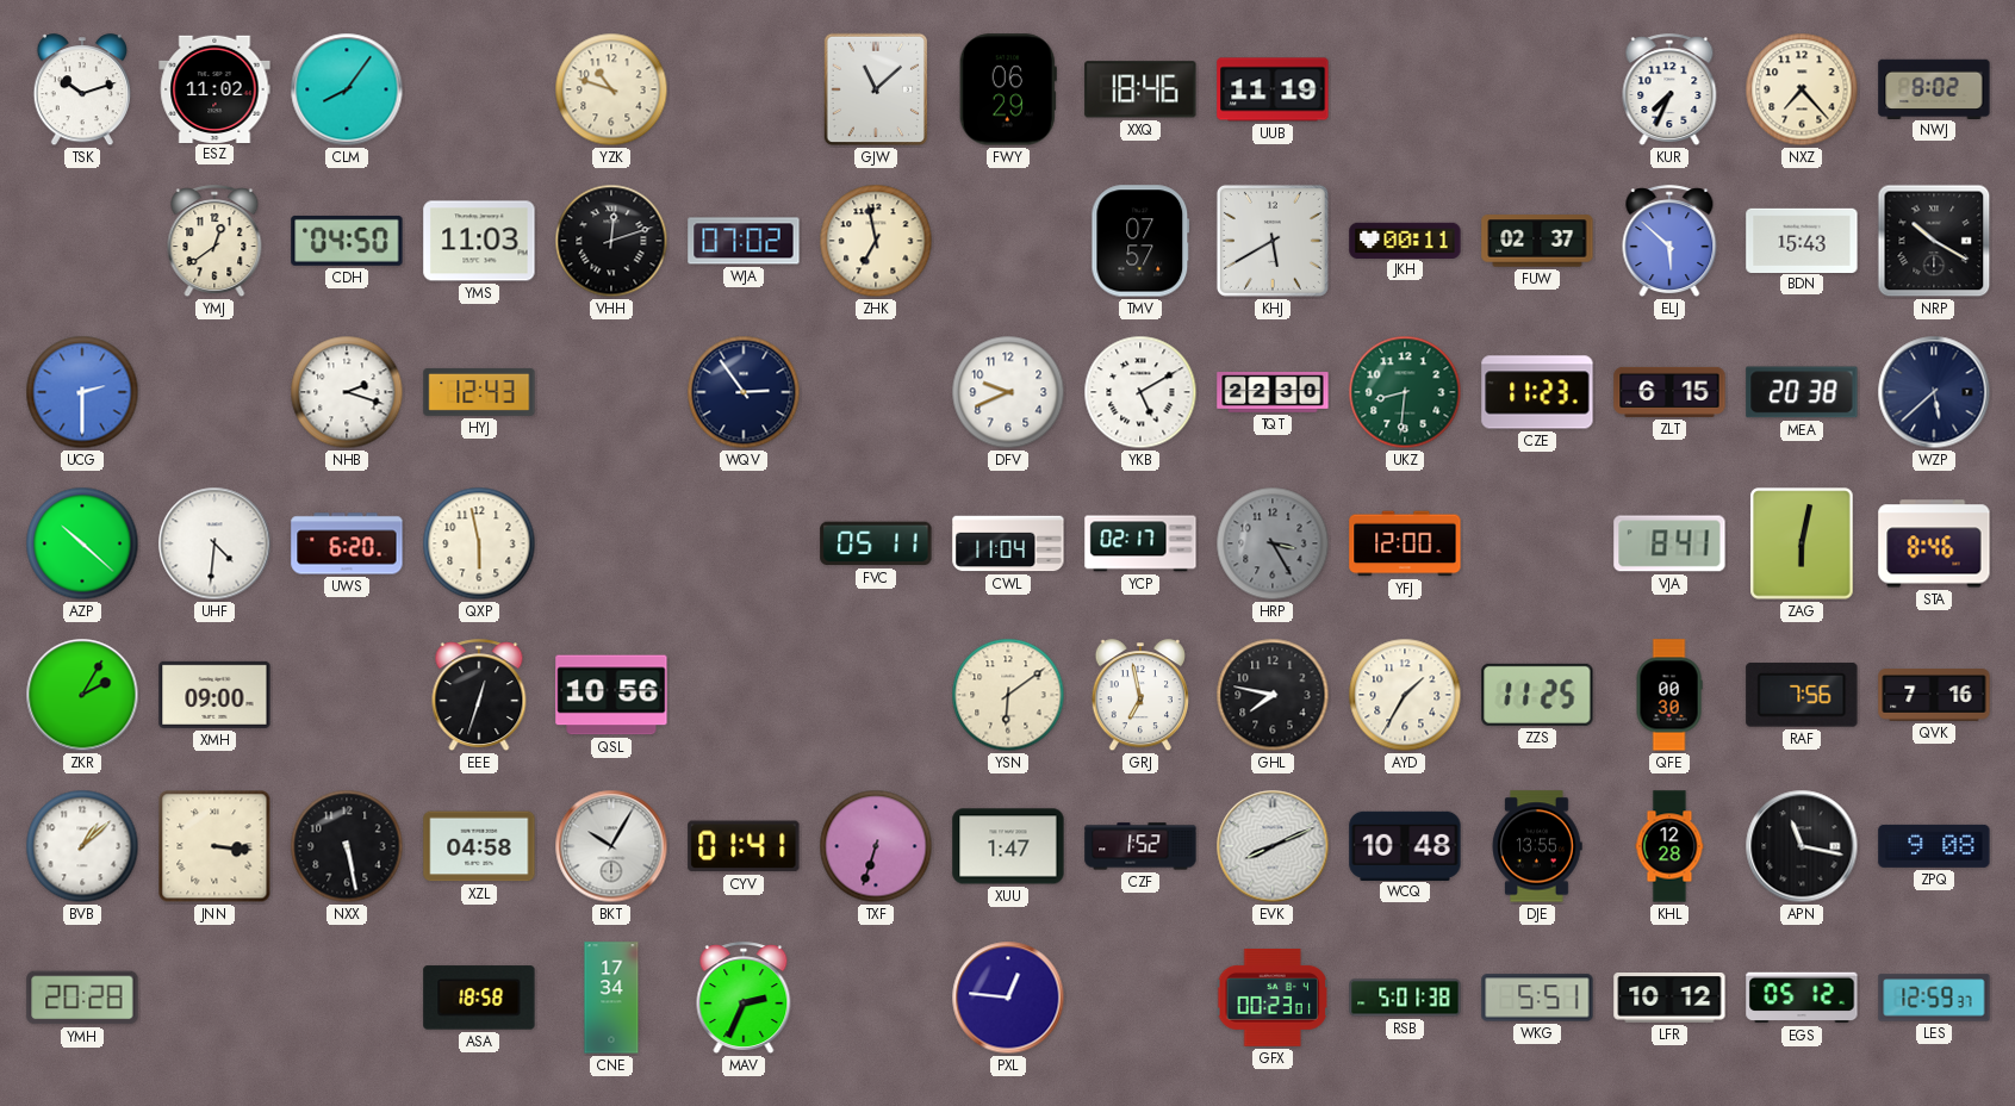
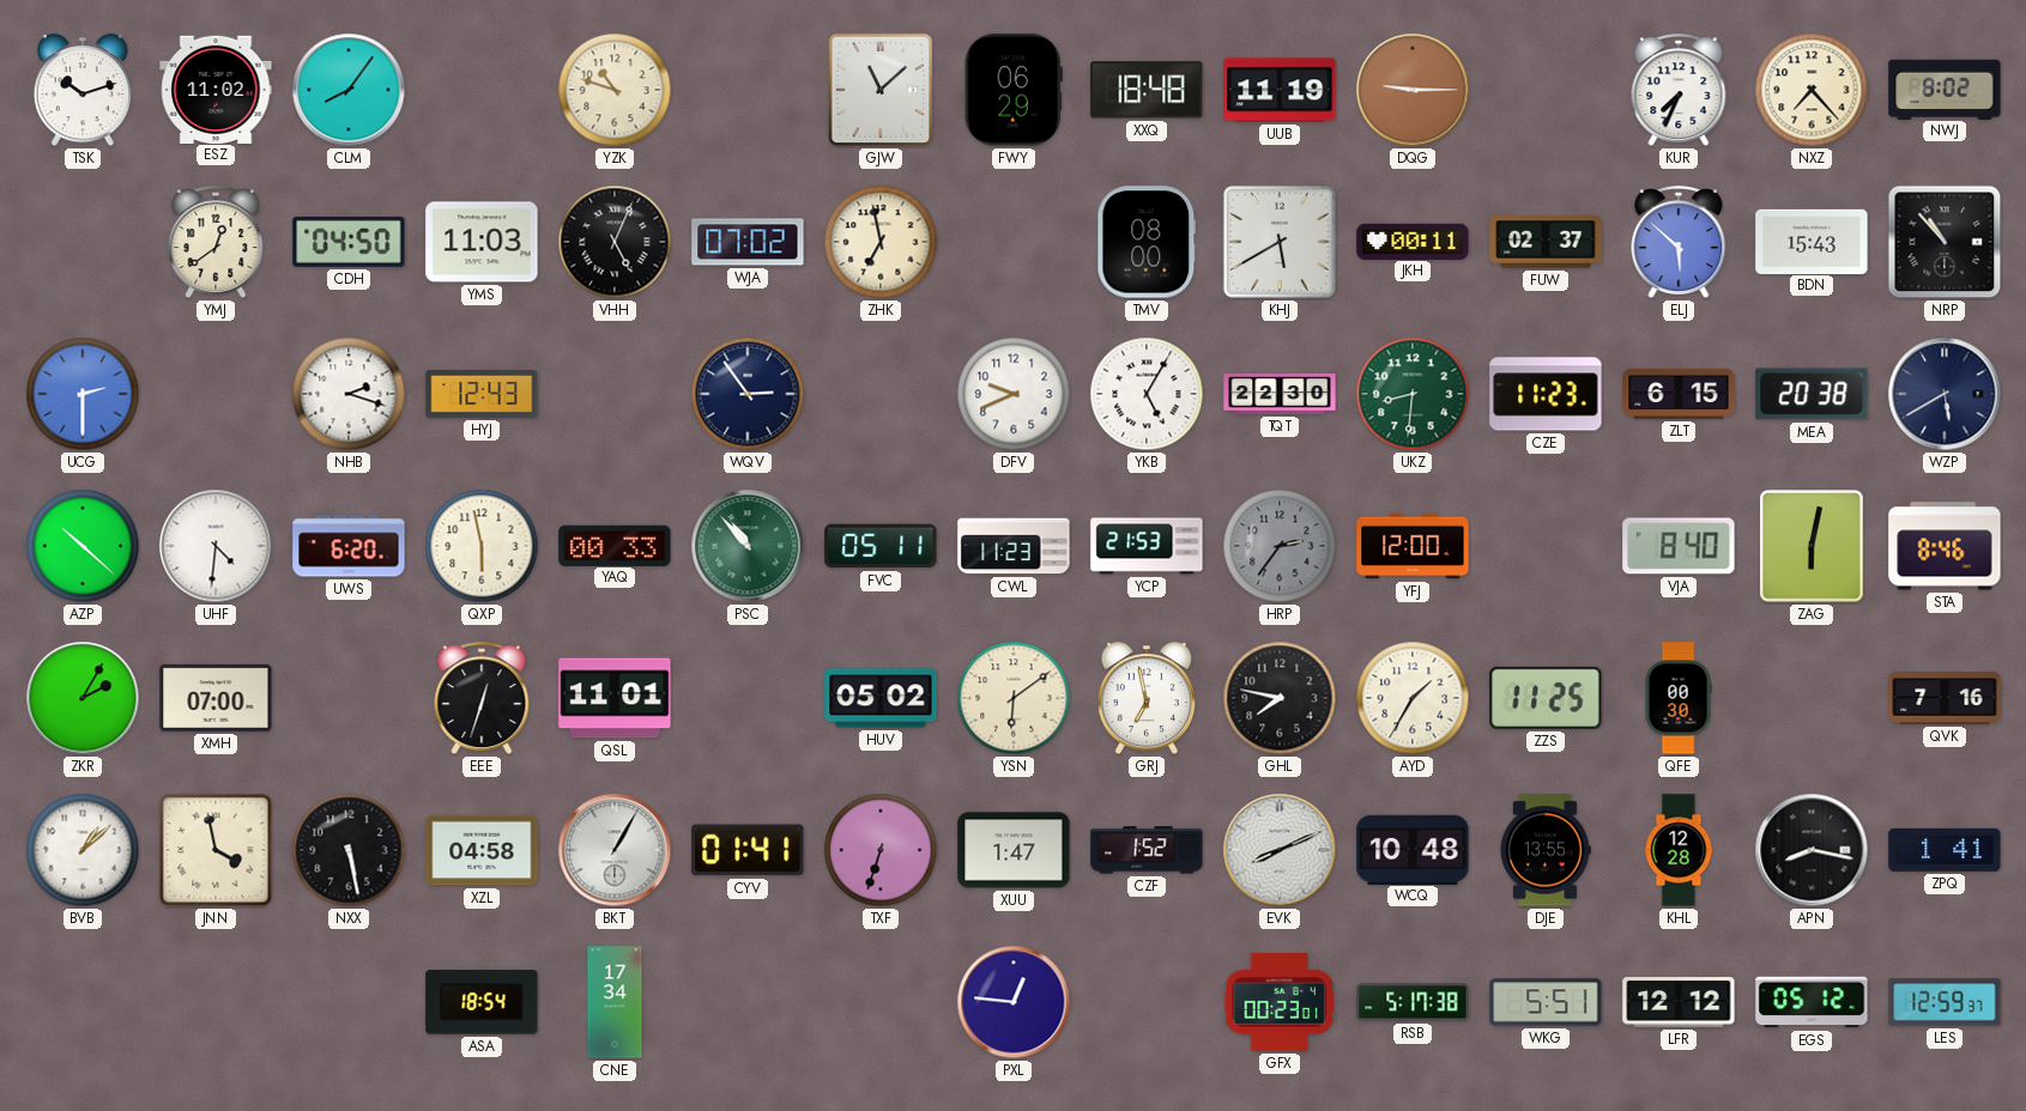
XXQ: 18:46 -> 18:48
DQG: none -> 9:15
VHH: 12:12 -> 5:04
TMV: 07:57 -> 08:00
NRP: 10:20 -> 10:53
YKB: 5:10 -> 5:05
WZP: 5:38 -> 5:40
YAQ: none -> 00:33
PSC: none -> 10:53
CWL: 11:04 -> 11:23
YCP: 02:17 -> 21:53
HRP: 3:25 -> 2:36
VJA: 8:41 -> 8:40
XMH: 09:00 -> 07:00
QSL: 10:56 -> 11:01
HUV: none -> 05:02
RAF: 7:56 -> none
JNN: 3:16 -> 3:58
BKT: 10:05 -> 1:05
APN: 11:17 -> 8:17
ZPQ: 9:08 -> 1:41
YMH: 20:28 -> none
ASA: 18:58 -> 18:54
MAV: 2:34 -> none
RSB: 5:01 -> 5:17
LFR: 10:12 -> 12:12
